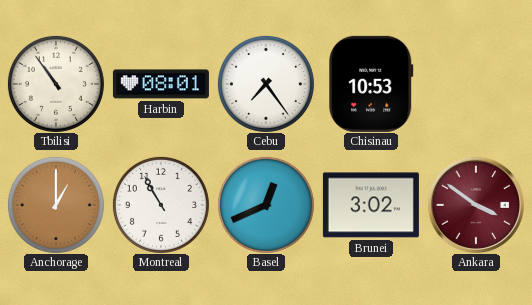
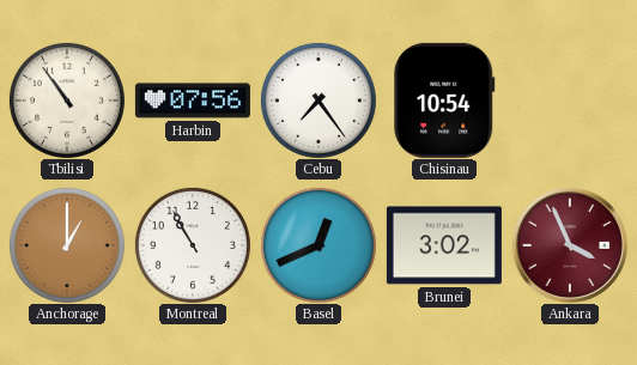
Harbin: 08:01 -> 07:56
Chisinau: 10:53 -> 10:54
Ankara: 3:51 -> 3:56
